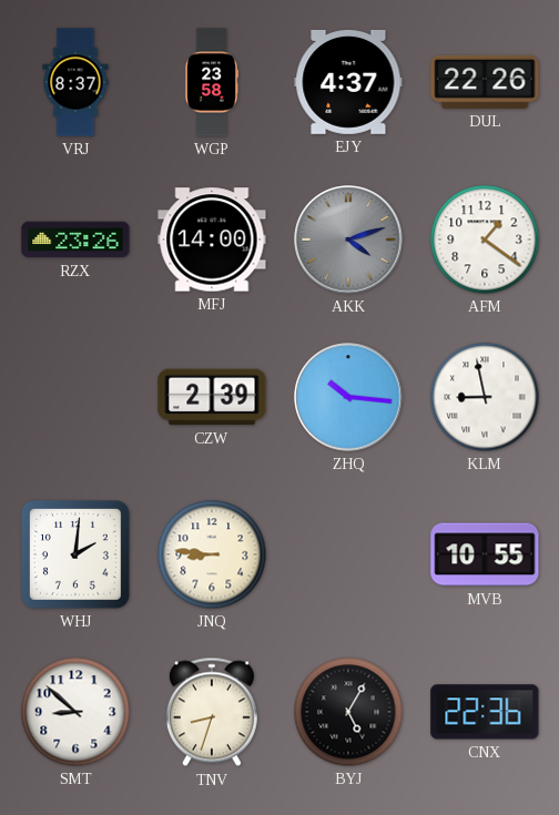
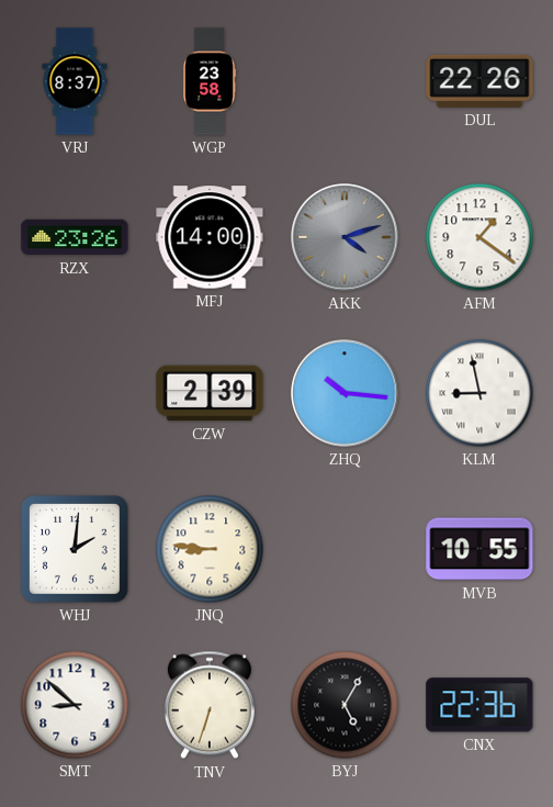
EJY: 4:37 -> none
TNV: 8:33 -> 6:33
